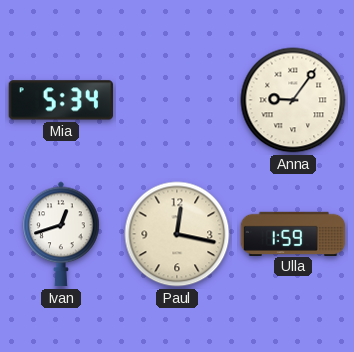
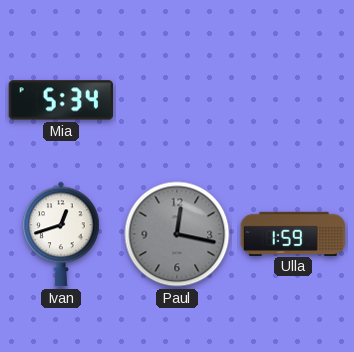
Anna: 9:06 -> none
Paul dial: cream -> grey
